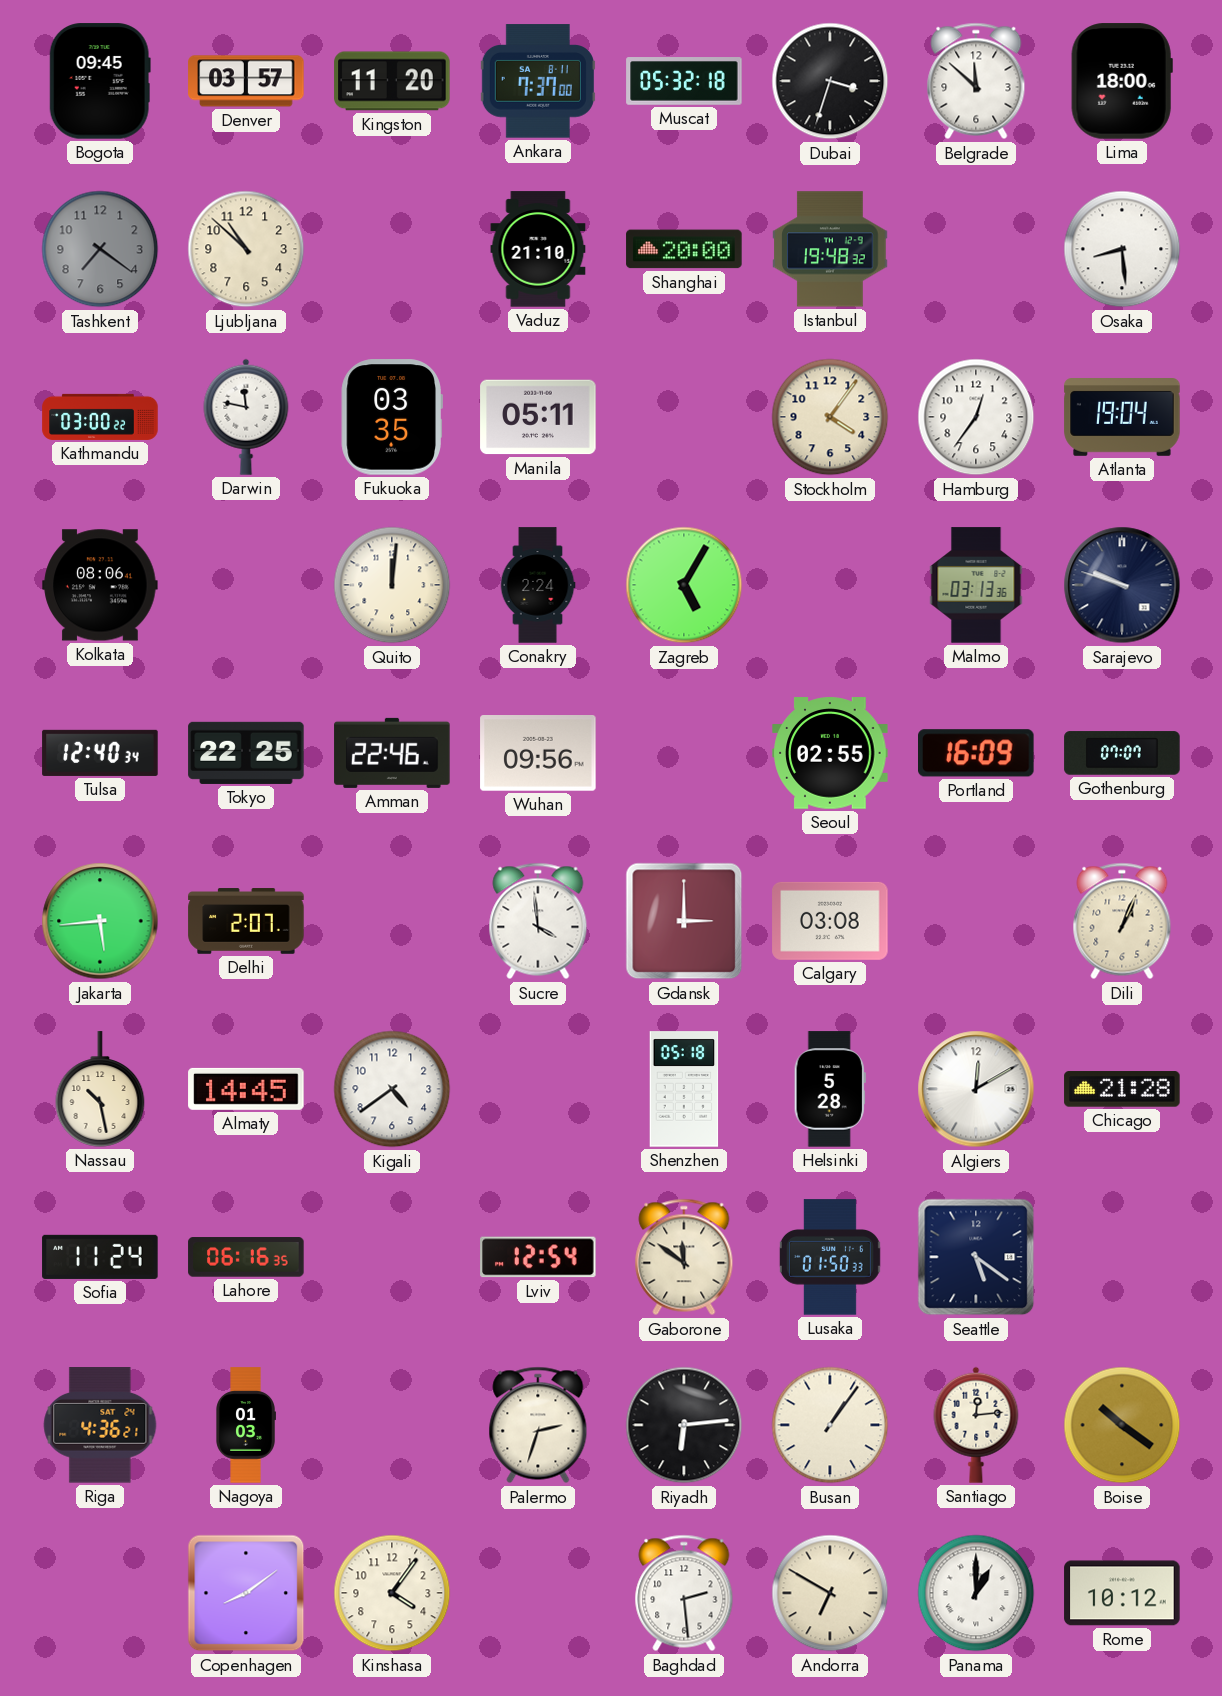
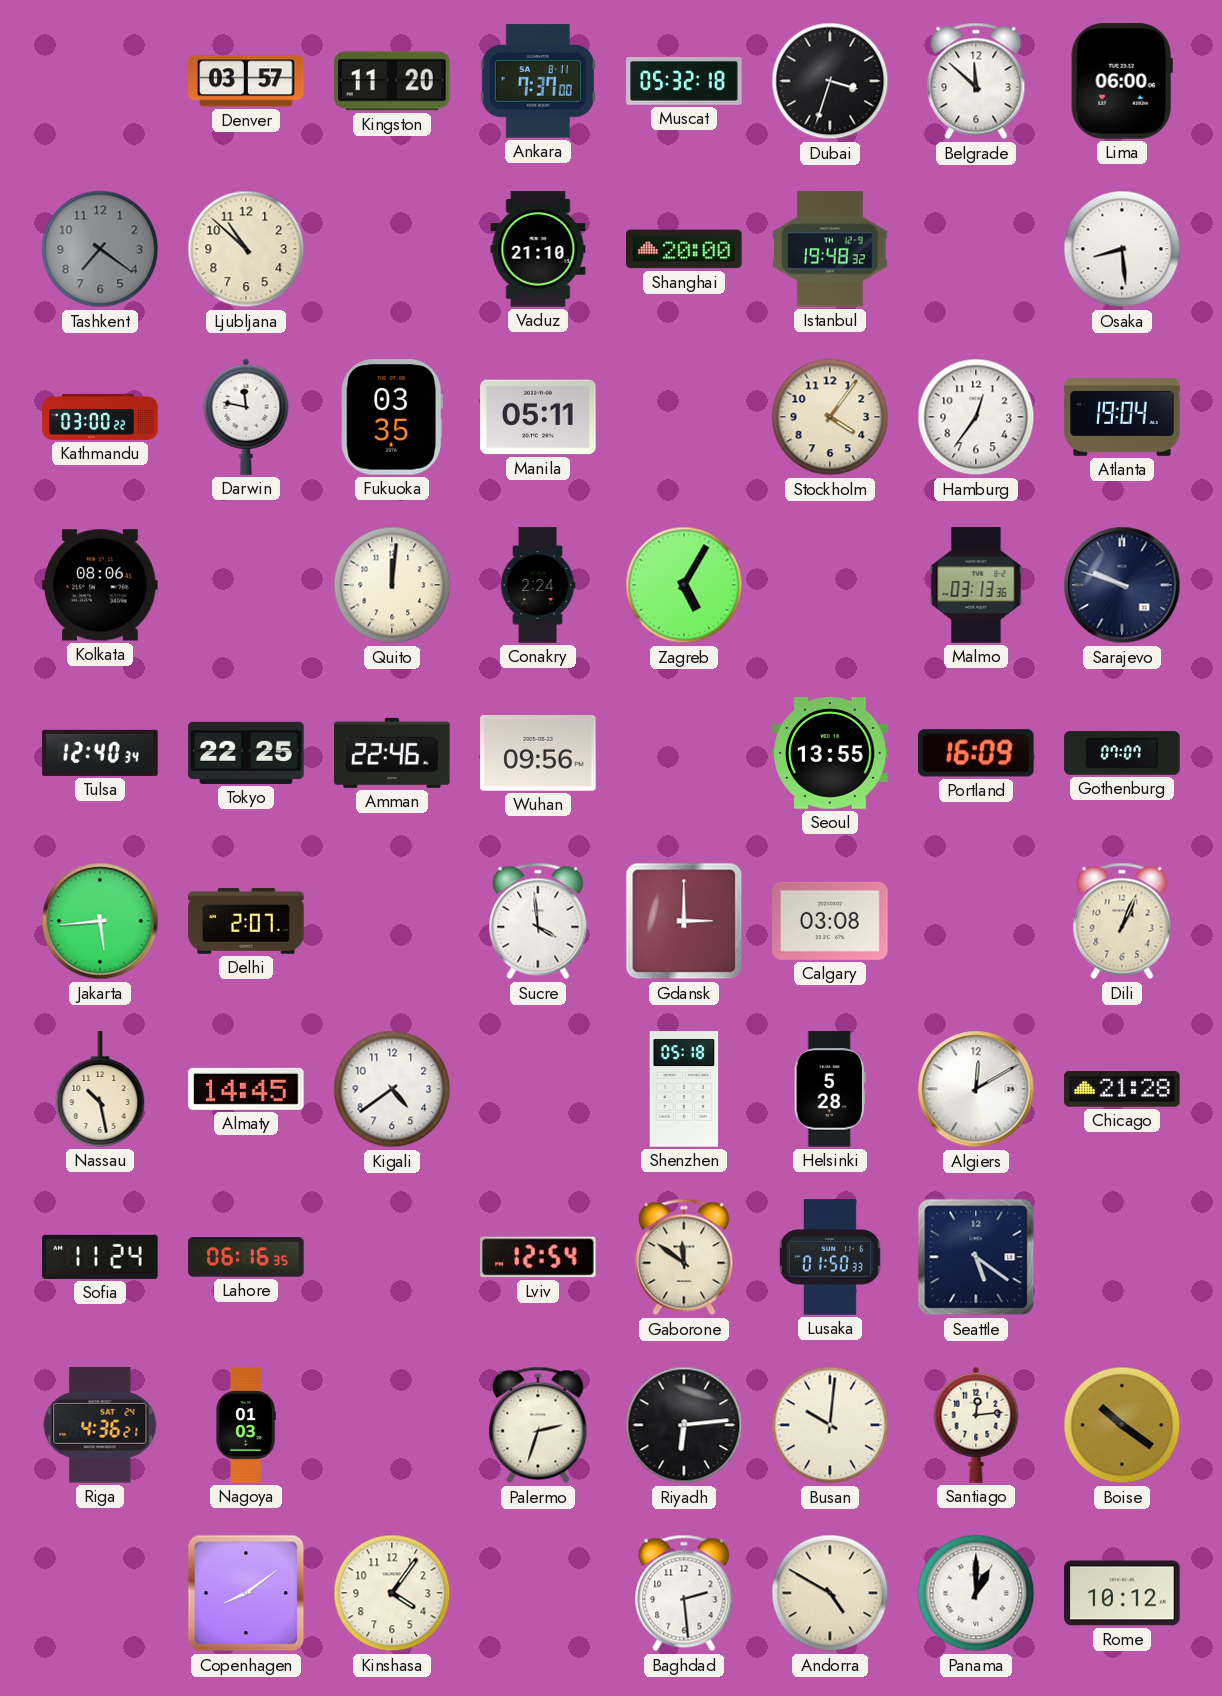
Bogota: 09:45 -> none
Lima: 18:00 -> 06:00
Seoul: 02:55 -> 13:55
Busan: 1:06 -> 10:01
Andorra: 6:50 -> 4:50
